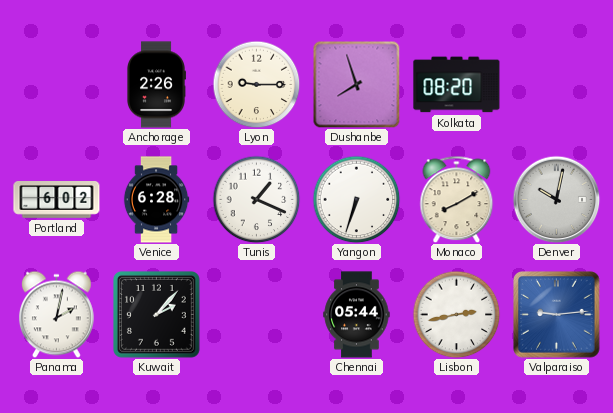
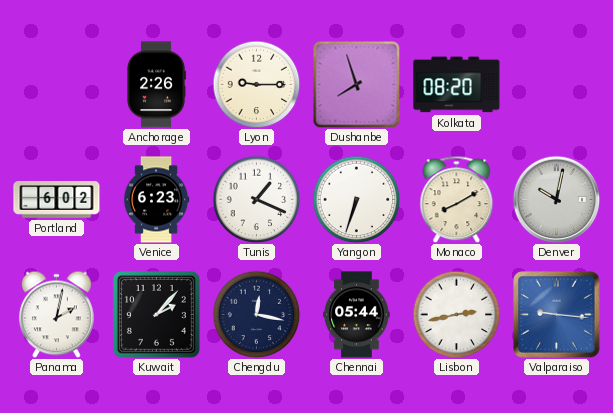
Venice: 6:28 -> 6:23
Chengdu: none -> 12:17
Valparaiso: 9:14 -> 9:16
